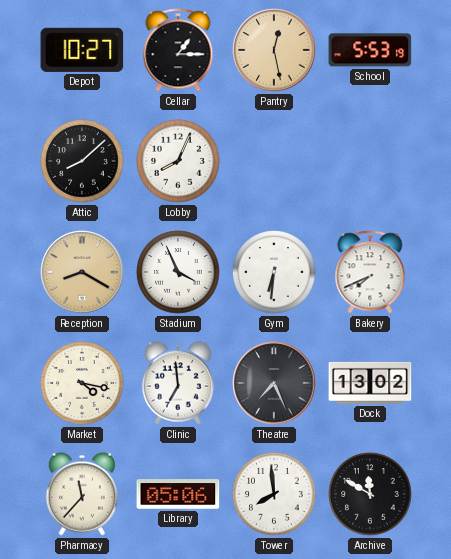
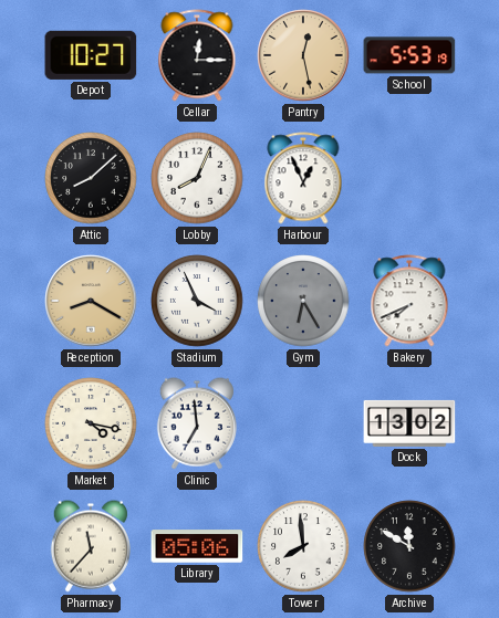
Cellar: 1:15 -> 12:15
Harbour: none -> 12:56
Gym: 6:31 -> 6:25
Gym dial: white -> grey
Theatre: 7:26 -> none
